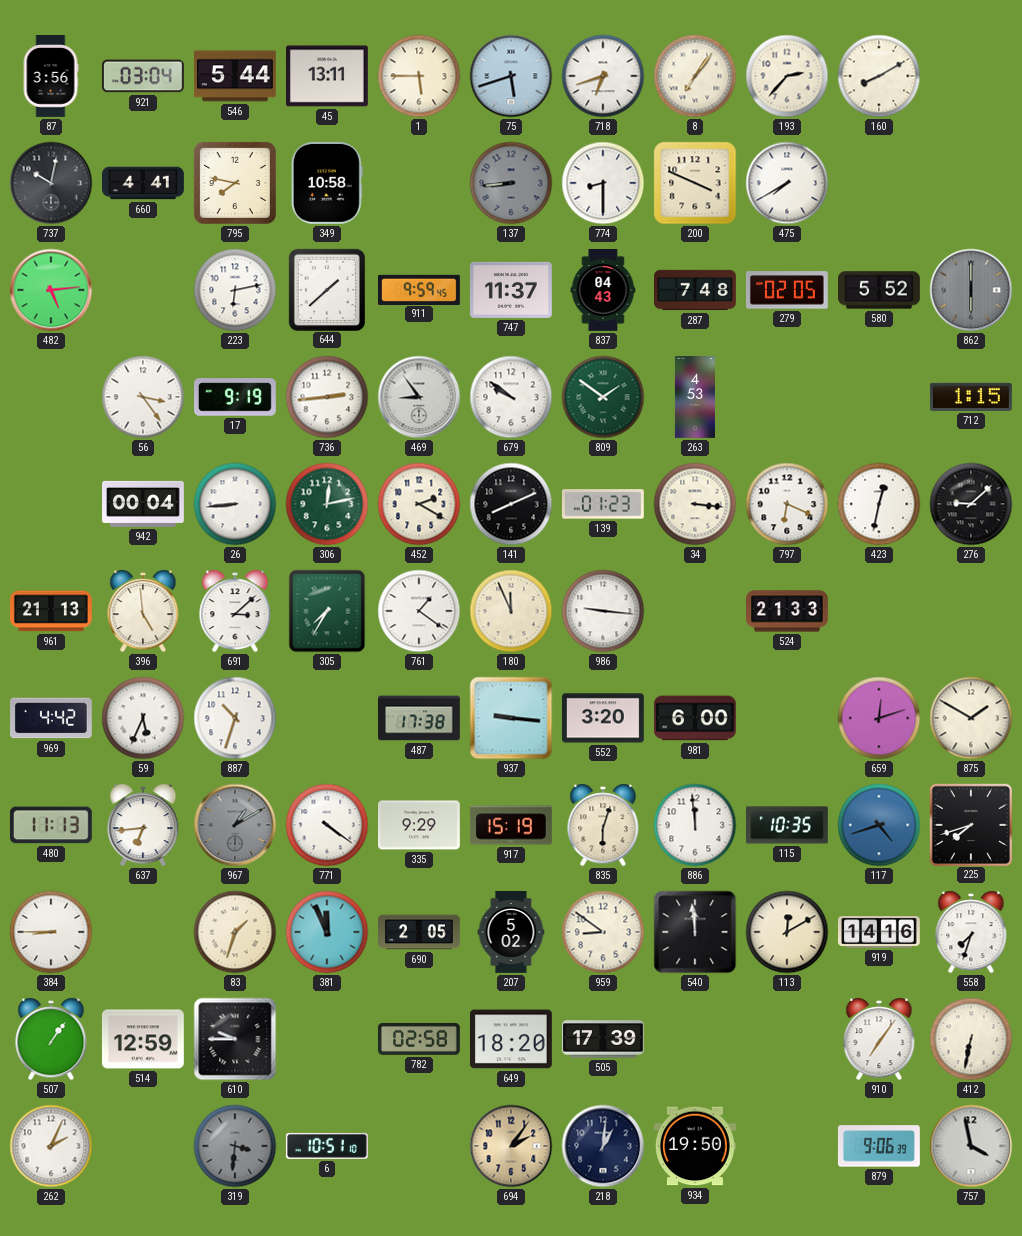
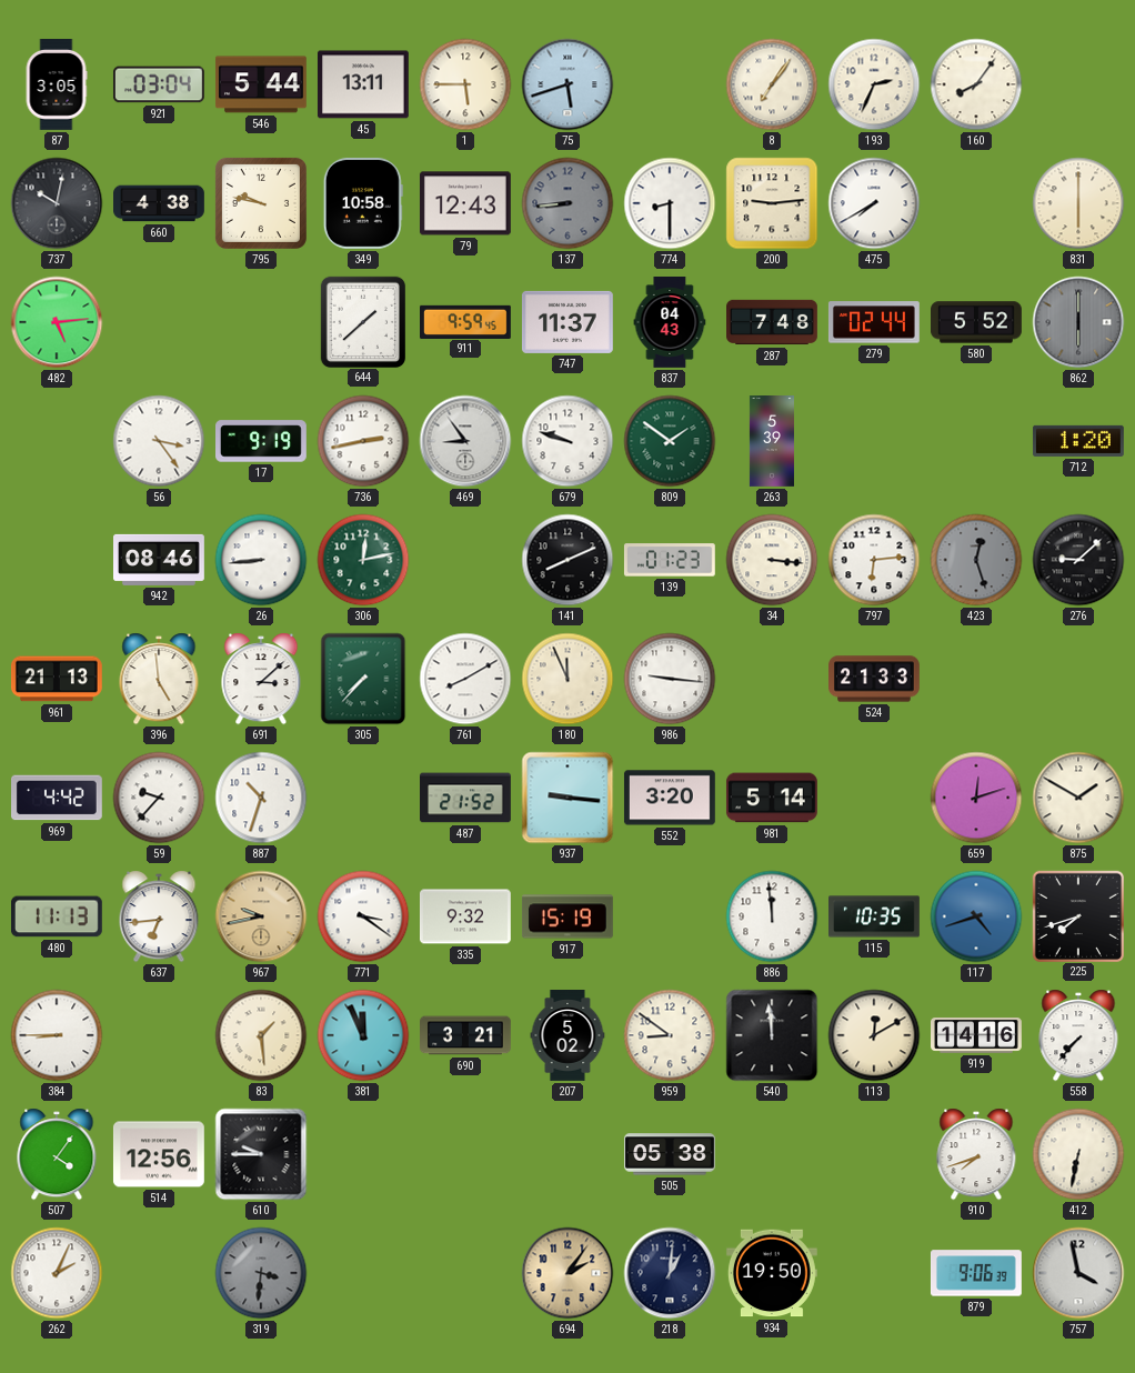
87: 3:56 -> 3:05
718: 6:42 -> none
193: 2:37 -> 2:34
160: 8:10 -> 8:06
660: 4:41 -> 4:38
795: 7:47 -> 9:47
79: none -> 12:43
200: 3:49 -> 9:14
831: none -> 6:00
223: 6:13 -> none
279: 02:05 -> 02:44
736: 2:44 -> 2:43
679: 9:51 -> 9:48
263: 4:53 -> 5:39
712: 1:15 -> 1:20
942: 00:04 -> 08:46
452: 2:20 -> none
797: 6:19 -> 6:14
423: 12:32 -> 12:27
423 dial: white -> grey
305: 7:35 -> 7:37
761: 1:21 -> 8:10
59: 5:34 -> 9:37
487: 17:38 -> 21:52
981: 6:00 -> 5:14
967: 1:10 -> 9:43
967 dial: grey -> champagne
771: 4:21 -> 3:21
335: 9:29 -> 9:32
835: 6:03 -> none
83: 1:33 -> 1:29
690: 2:05 -> 3:21
558: 7:33 -> 7:37
507: 1:06 -> 4:06
514: 12:59 -> 12:56
782: 02:58 -> none
649: 18:20 -> none
505: 17:39 -> 05:38
910: 7:06 -> 7:42
6: 10:51 -> none
